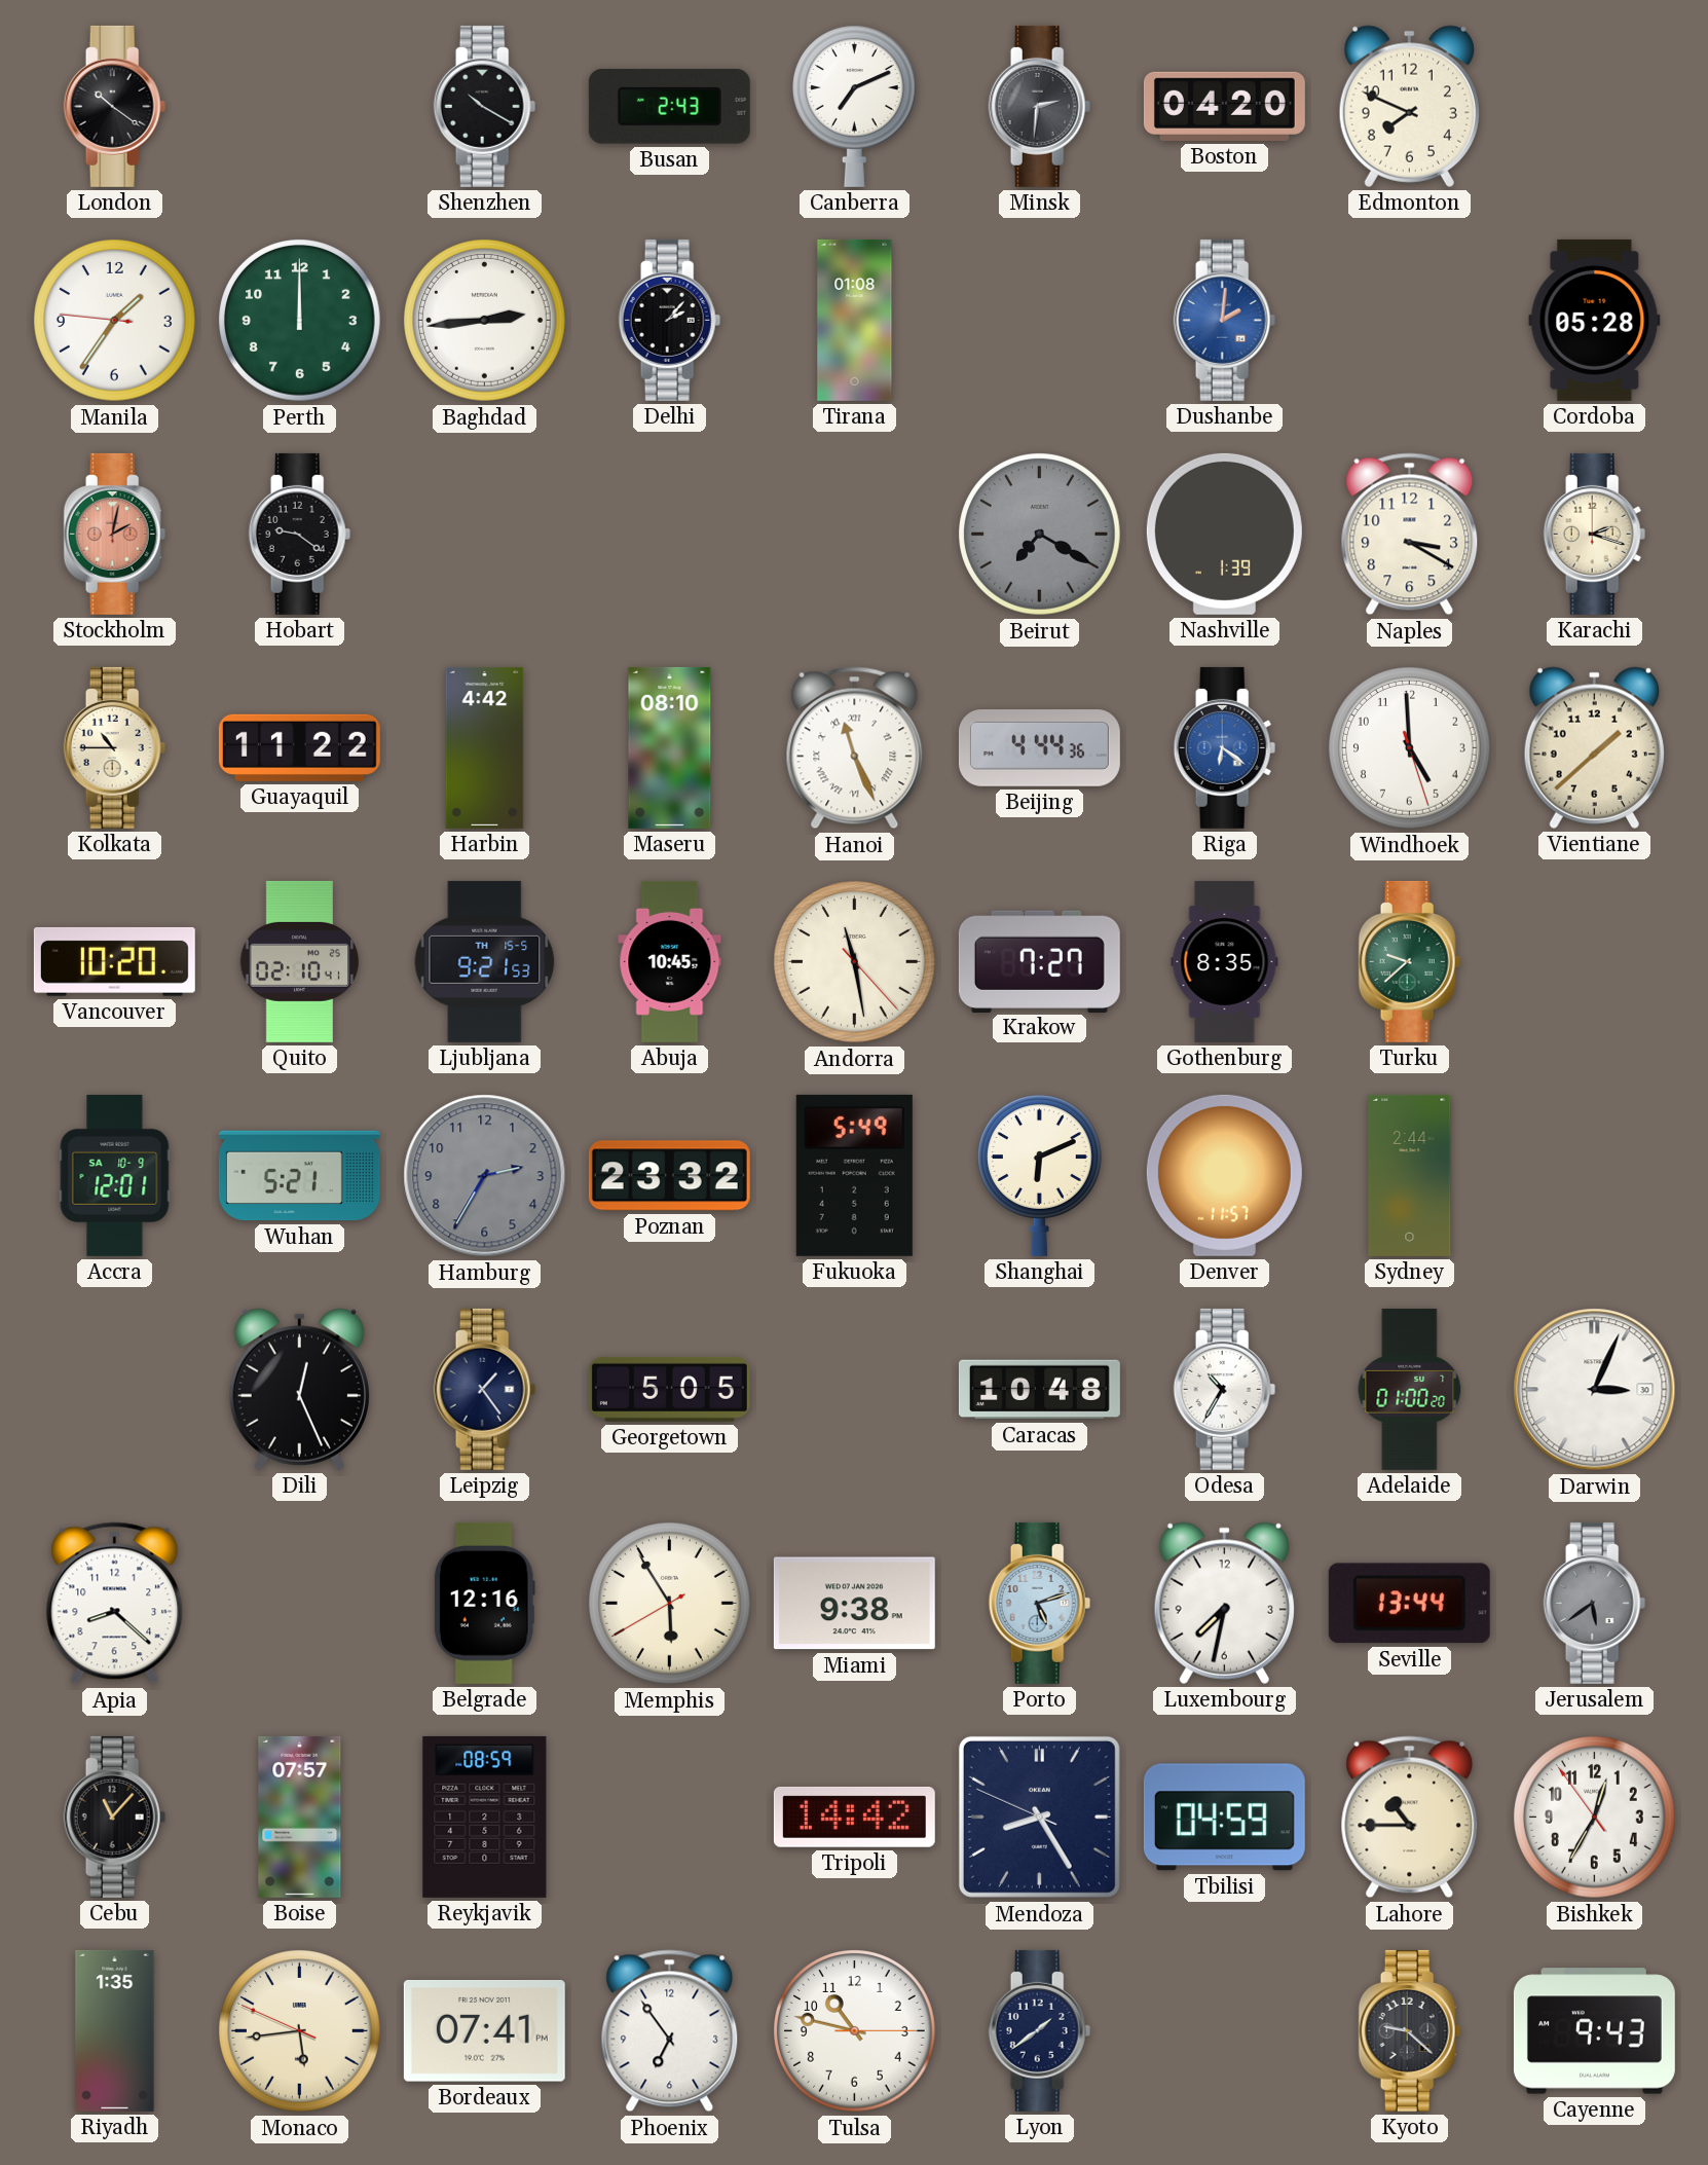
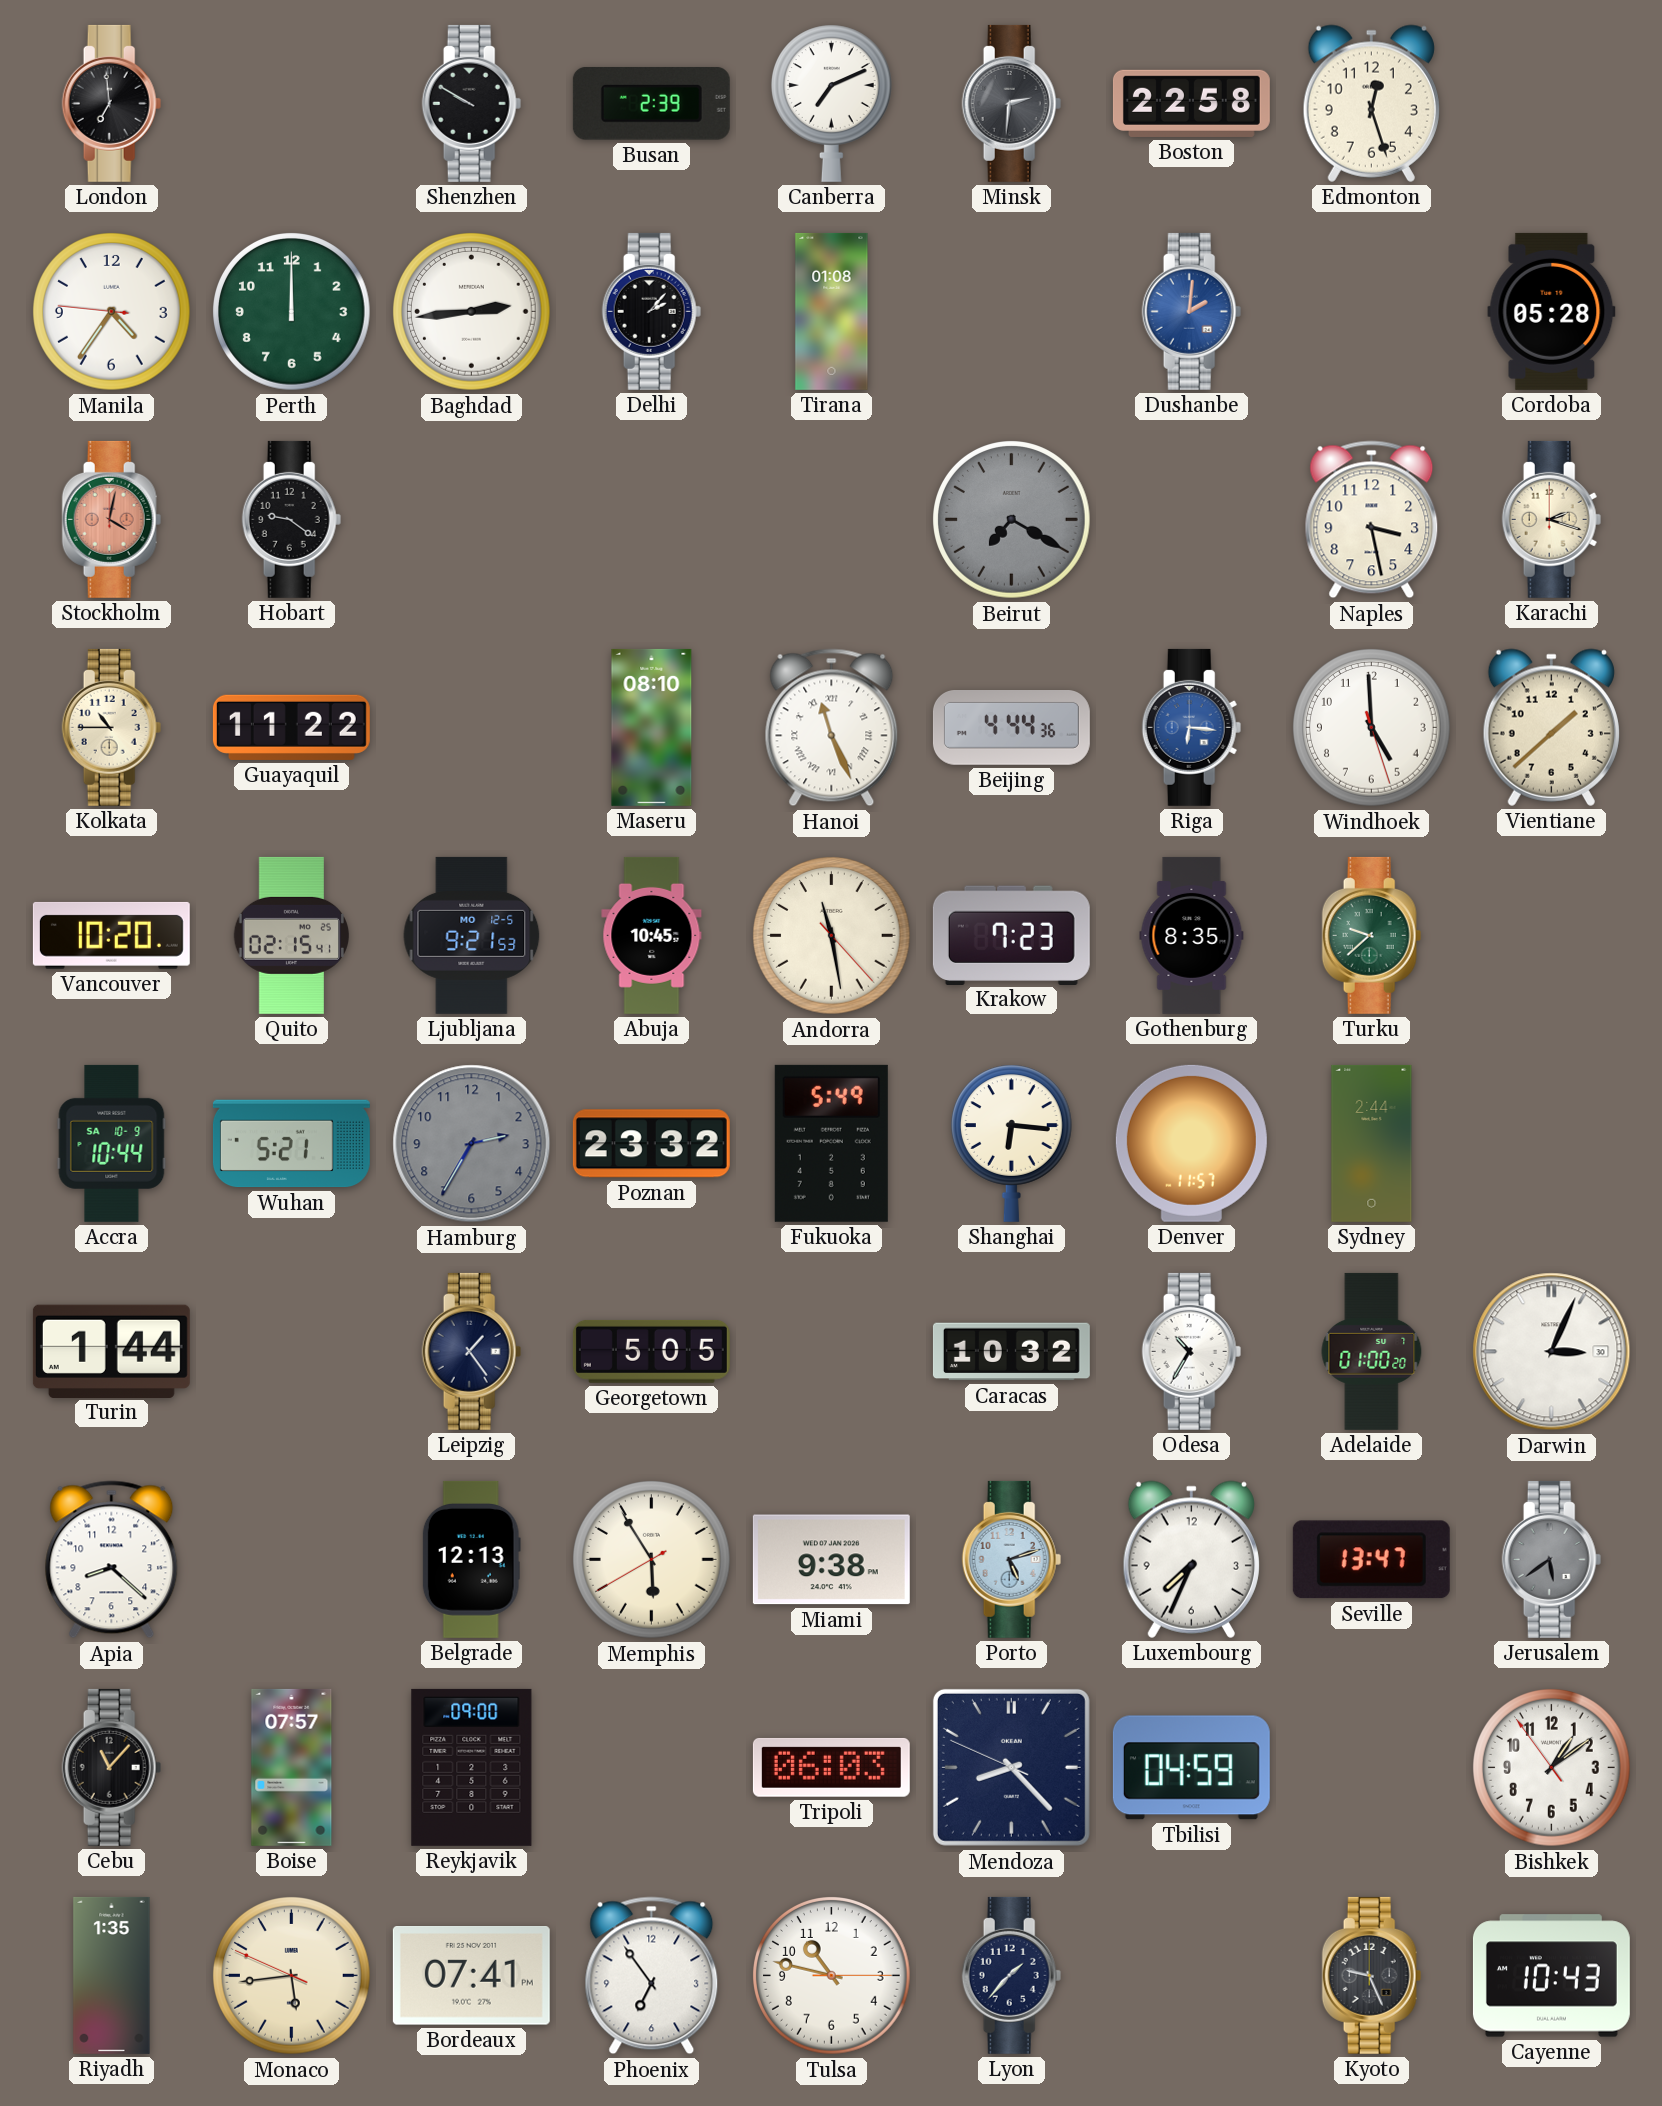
London: 10:21 -> 6:59
Shenzhen: 10:20 -> 9:50
Busan: 2:43 -> 2:39
Boston: 04:20 -> 22:58
Edmonton: 7:49 -> 12:27
Manila: 1:35 -> 4:35
Stockholm: 2:02 -> 4:02
Nashville: 1:39 -> none
Naples: 3:20 -> 3:28
Harbin: 4:42 -> none
Riga: 6:21 -> 6:16
Quito: 02:10 -> 02:15
Ljubljana date: TH 15-5 -> MO 12-5
Krakow: 7:27 -> 7:23
Accra: 12:01 -> 10:44
Shanghai: 6:11 -> 6:16
Turin: none -> 1:44
Dili: 12:26 -> none
Caracas: 10:48 -> 10:32
Belgrade: 12:16 -> 12:13
Luxembourg: 7:32 -> 7:34
Seville: 13:44 -> 13:47
Reykjavik: 08:59 -> 09:00
Tripoli: 14:42 -> 06:03
Mendoza: 8:24 -> 8:22
Lahore: 10:45 -> none
Bishkek: 12:34 -> 1:08
Lyon: 1:39 -> 1:37
Kyoto: 9:22 -> 9:26
Cayenne: 9:43 -> 10:43
